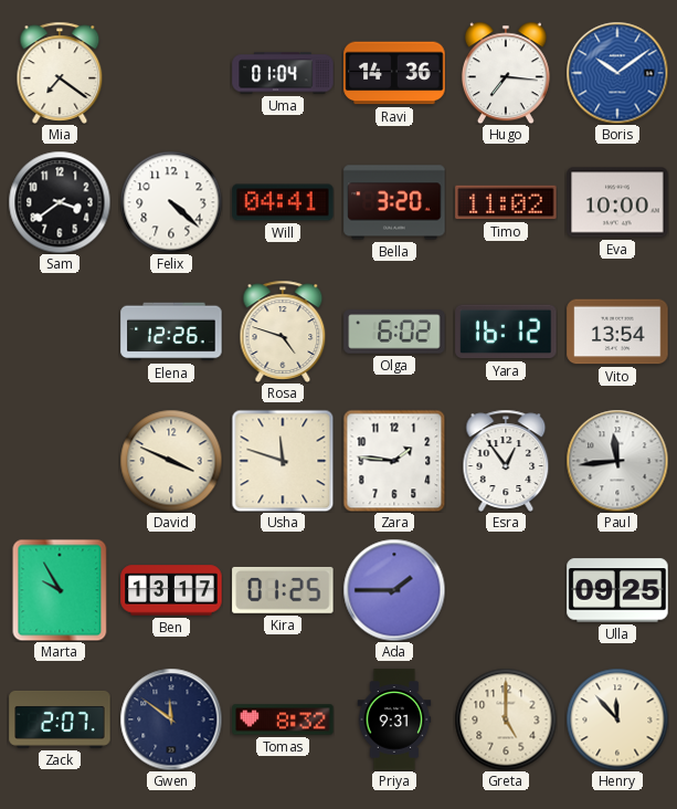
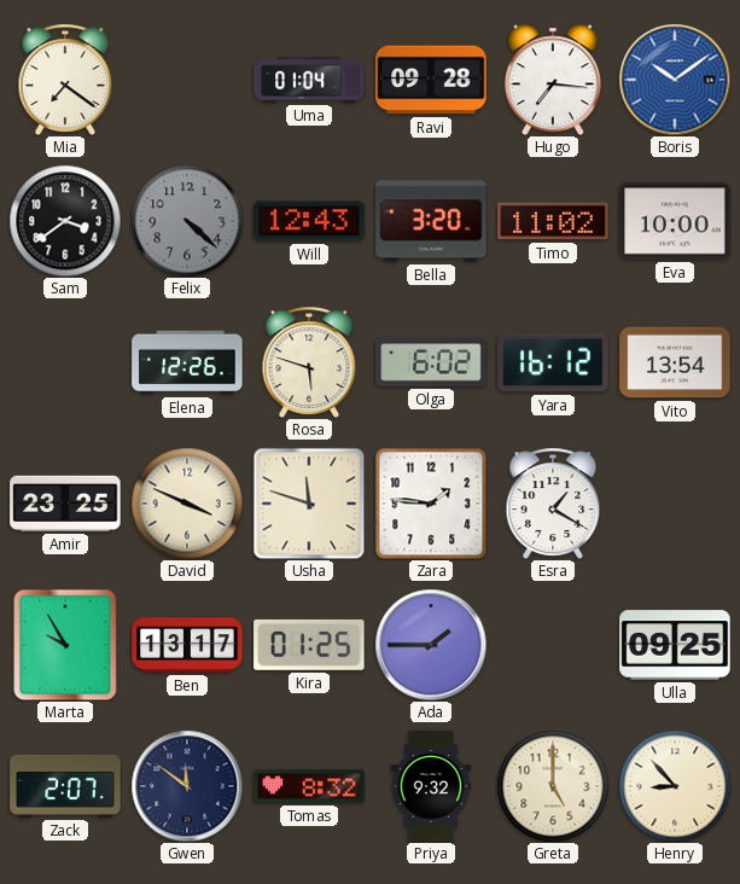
Ravi: 14:36 -> 09:28
Felix dial: white -> grey
Will: 04:41 -> 12:43
Rosa: 4:48 -> 5:48
Amir: none -> 23:25
Esra: 12:54 -> 1:20
Paul: 11:44 -> none
Priya: 9:31 -> 9:32
Henry: 11:53 -> 8:53
